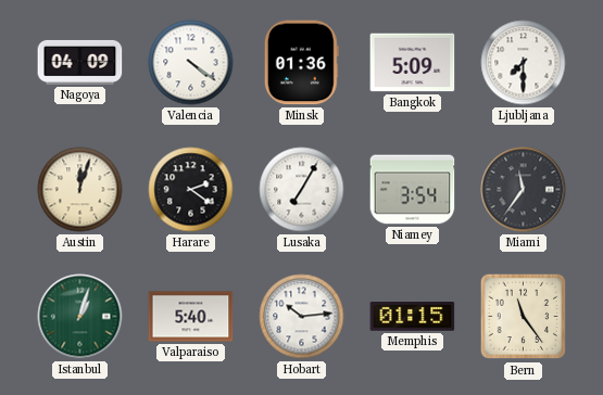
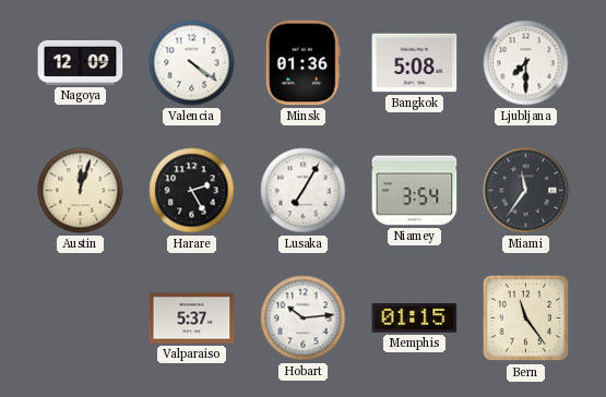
Nagoya: 04:09 -> 12:09
Bangkok: 5:09 -> 5:08
Harare: 2:21 -> 2:25
Istanbul: 1:03 -> none
Valparaiso: 5:40 -> 5:37
